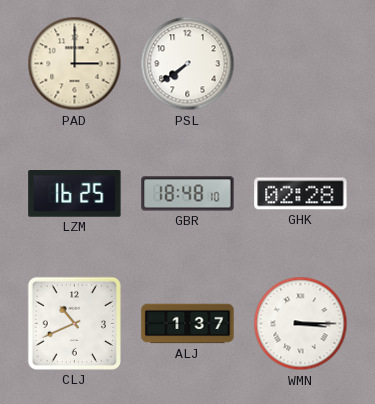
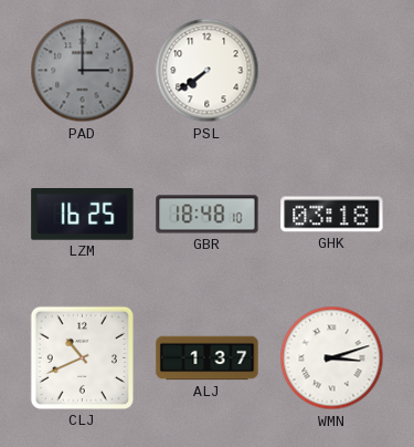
PAD dial: cream -> grey
GHK: 02:28 -> 03:18
WMN: 3:15 -> 3:12
